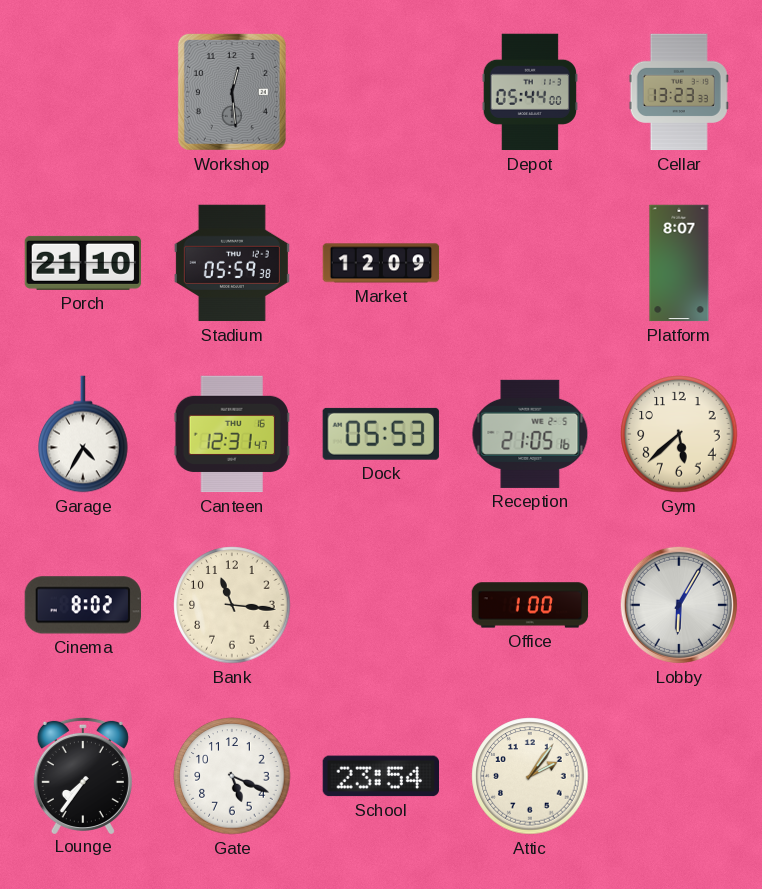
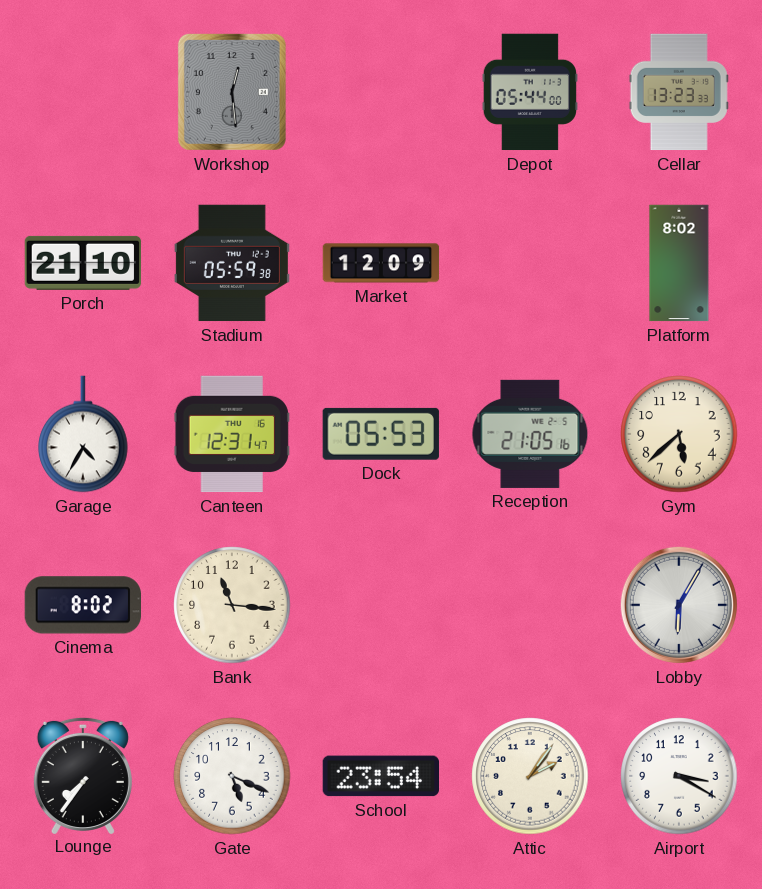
Platform: 8:07 -> 8:02
Office: 1:00 -> none
Airport: none -> 3:20
